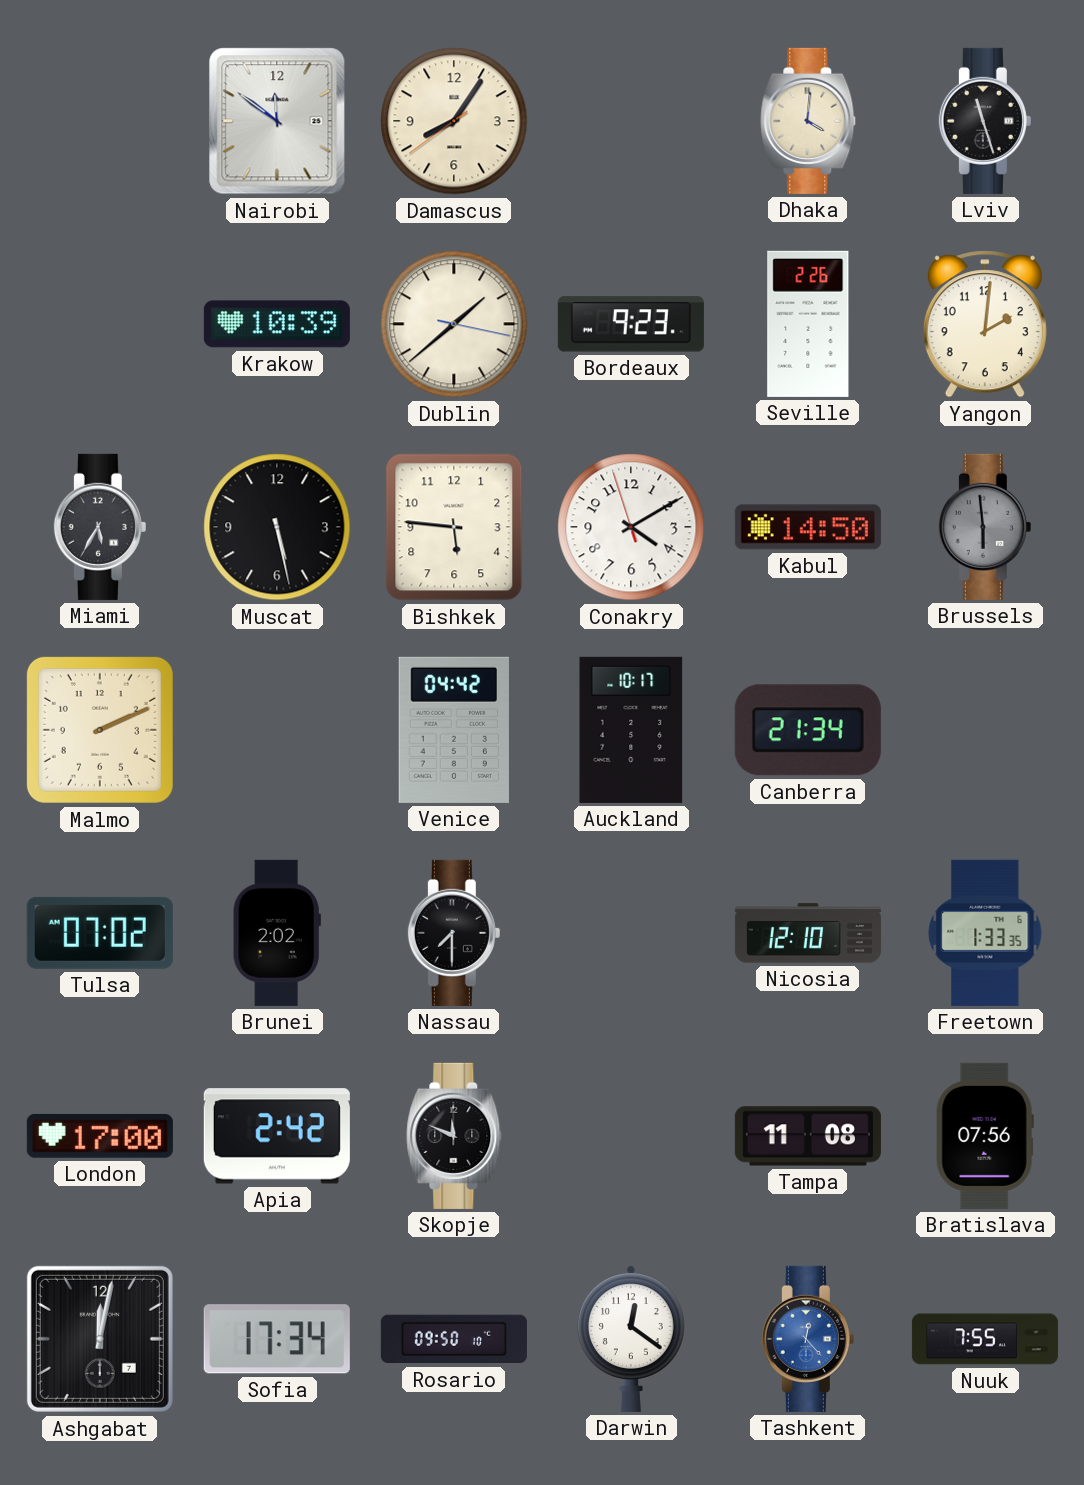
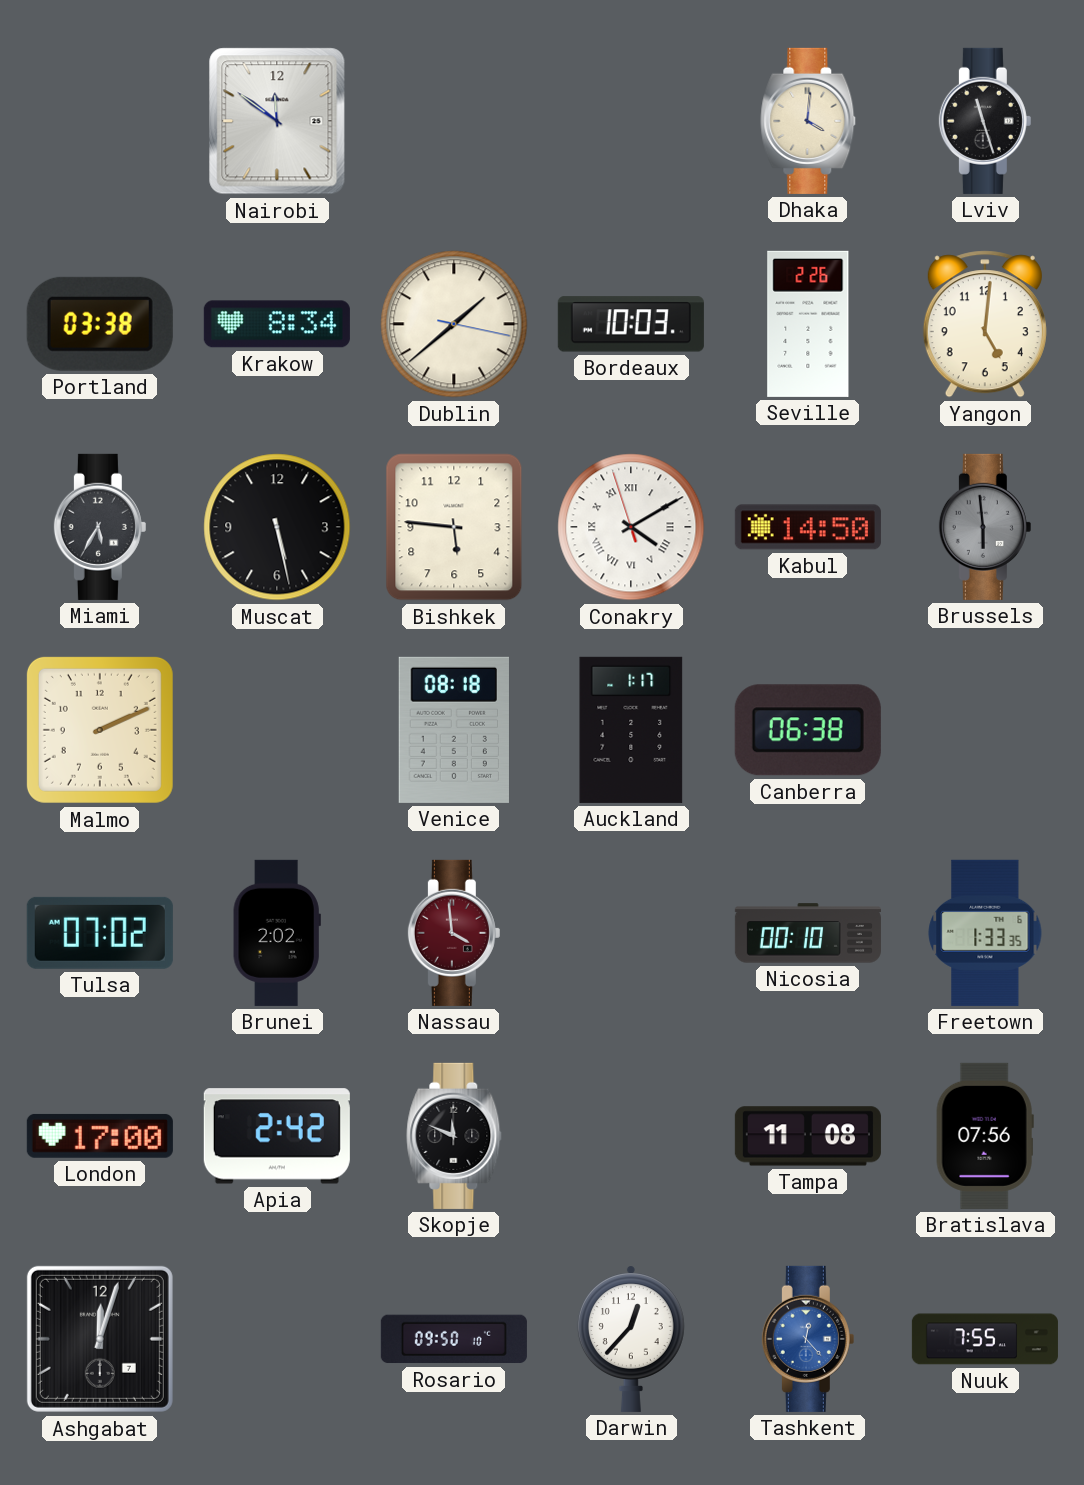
Damascus: 8:05 -> none
Portland: none -> 03:38
Krakow: 10:39 -> 8:34
Bordeaux: 9:23 -> 10:03
Yangon: 2:01 -> 5:01
Conakry numerals: Arabic -> Roman
Venice: 04:42 -> 08:18
Auckland: 10:17 -> 1:17
Canberra: 21:34 -> 06:38
Nassau: 7:30 -> 3:59
Nassau dial: black -> burgundy
Nicosia: 12:10 -> 00:10
Ashgabat: 12:02 -> 12:03
Sofia: 17:34 -> none
Darwin: 12:21 -> 12:37
